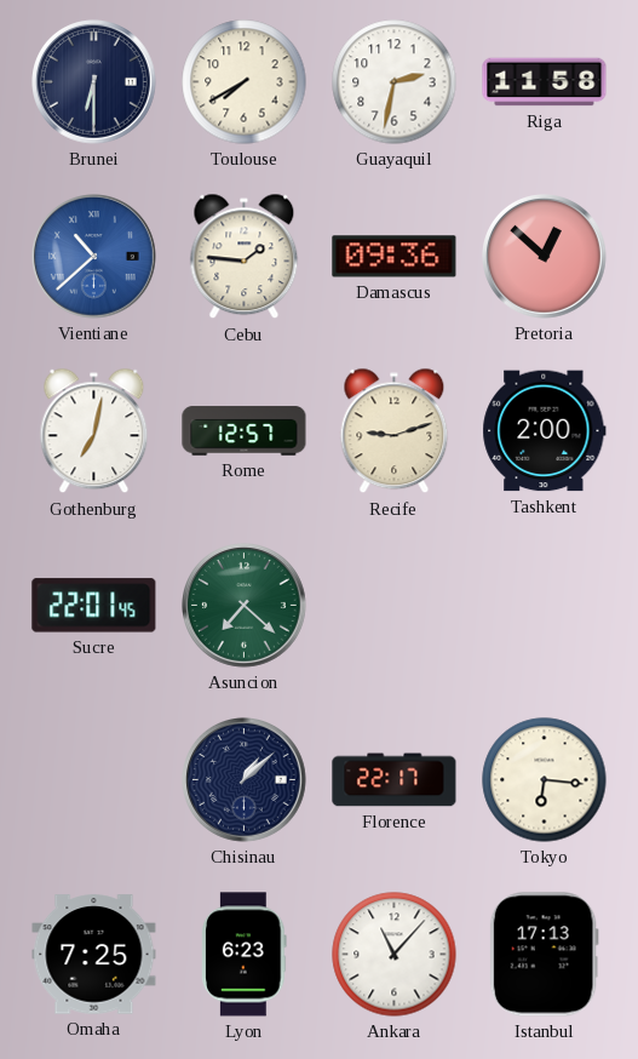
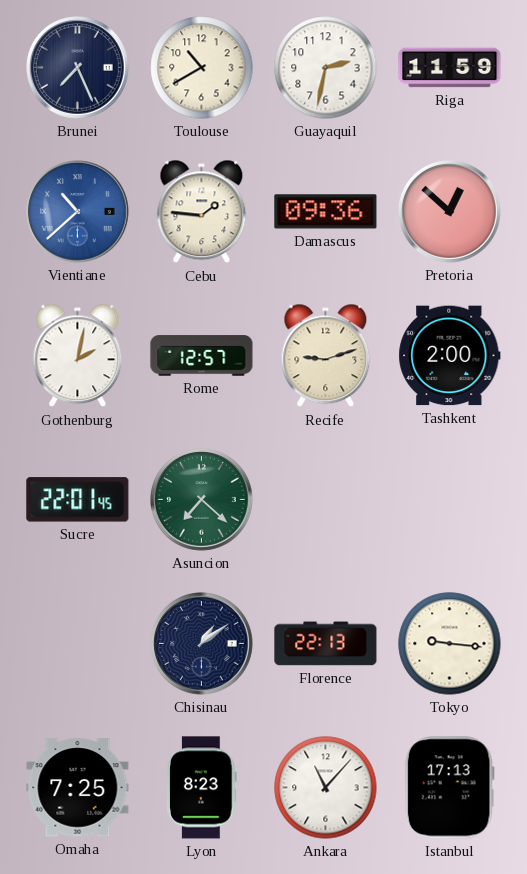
Brunei: 6:30 -> 7:26
Toulouse: 7:40 -> 10:40
Riga: 11:58 -> 11:59
Gothenburg: 7:02 -> 2:02
Chisinau: 1:08 -> 1:09
Florence: 22:17 -> 22:13
Tokyo: 6:16 -> 9:16
Lyon: 6:23 -> 8:23
